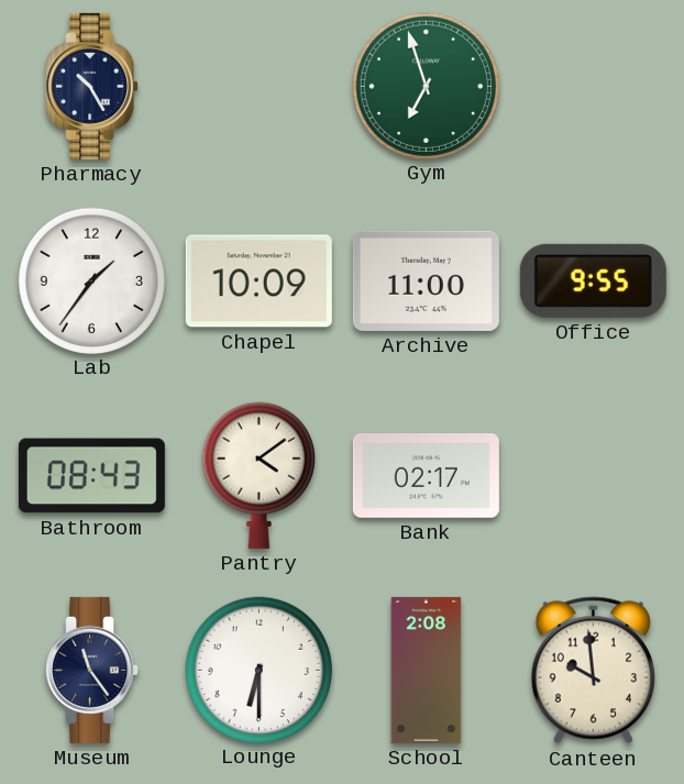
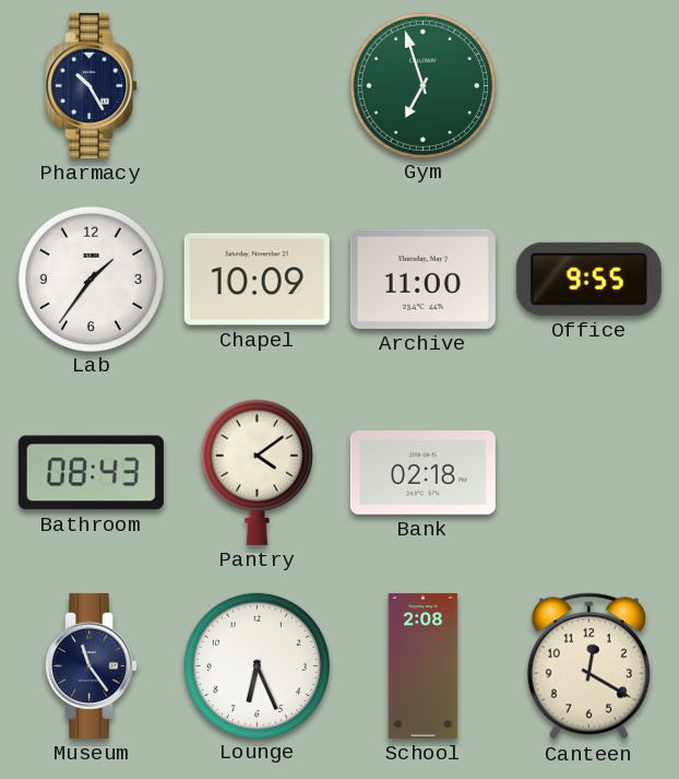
Bank: 02:17 -> 02:18
Lounge: 6:30 -> 6:26
Canteen: 9:59 -> 12:20
